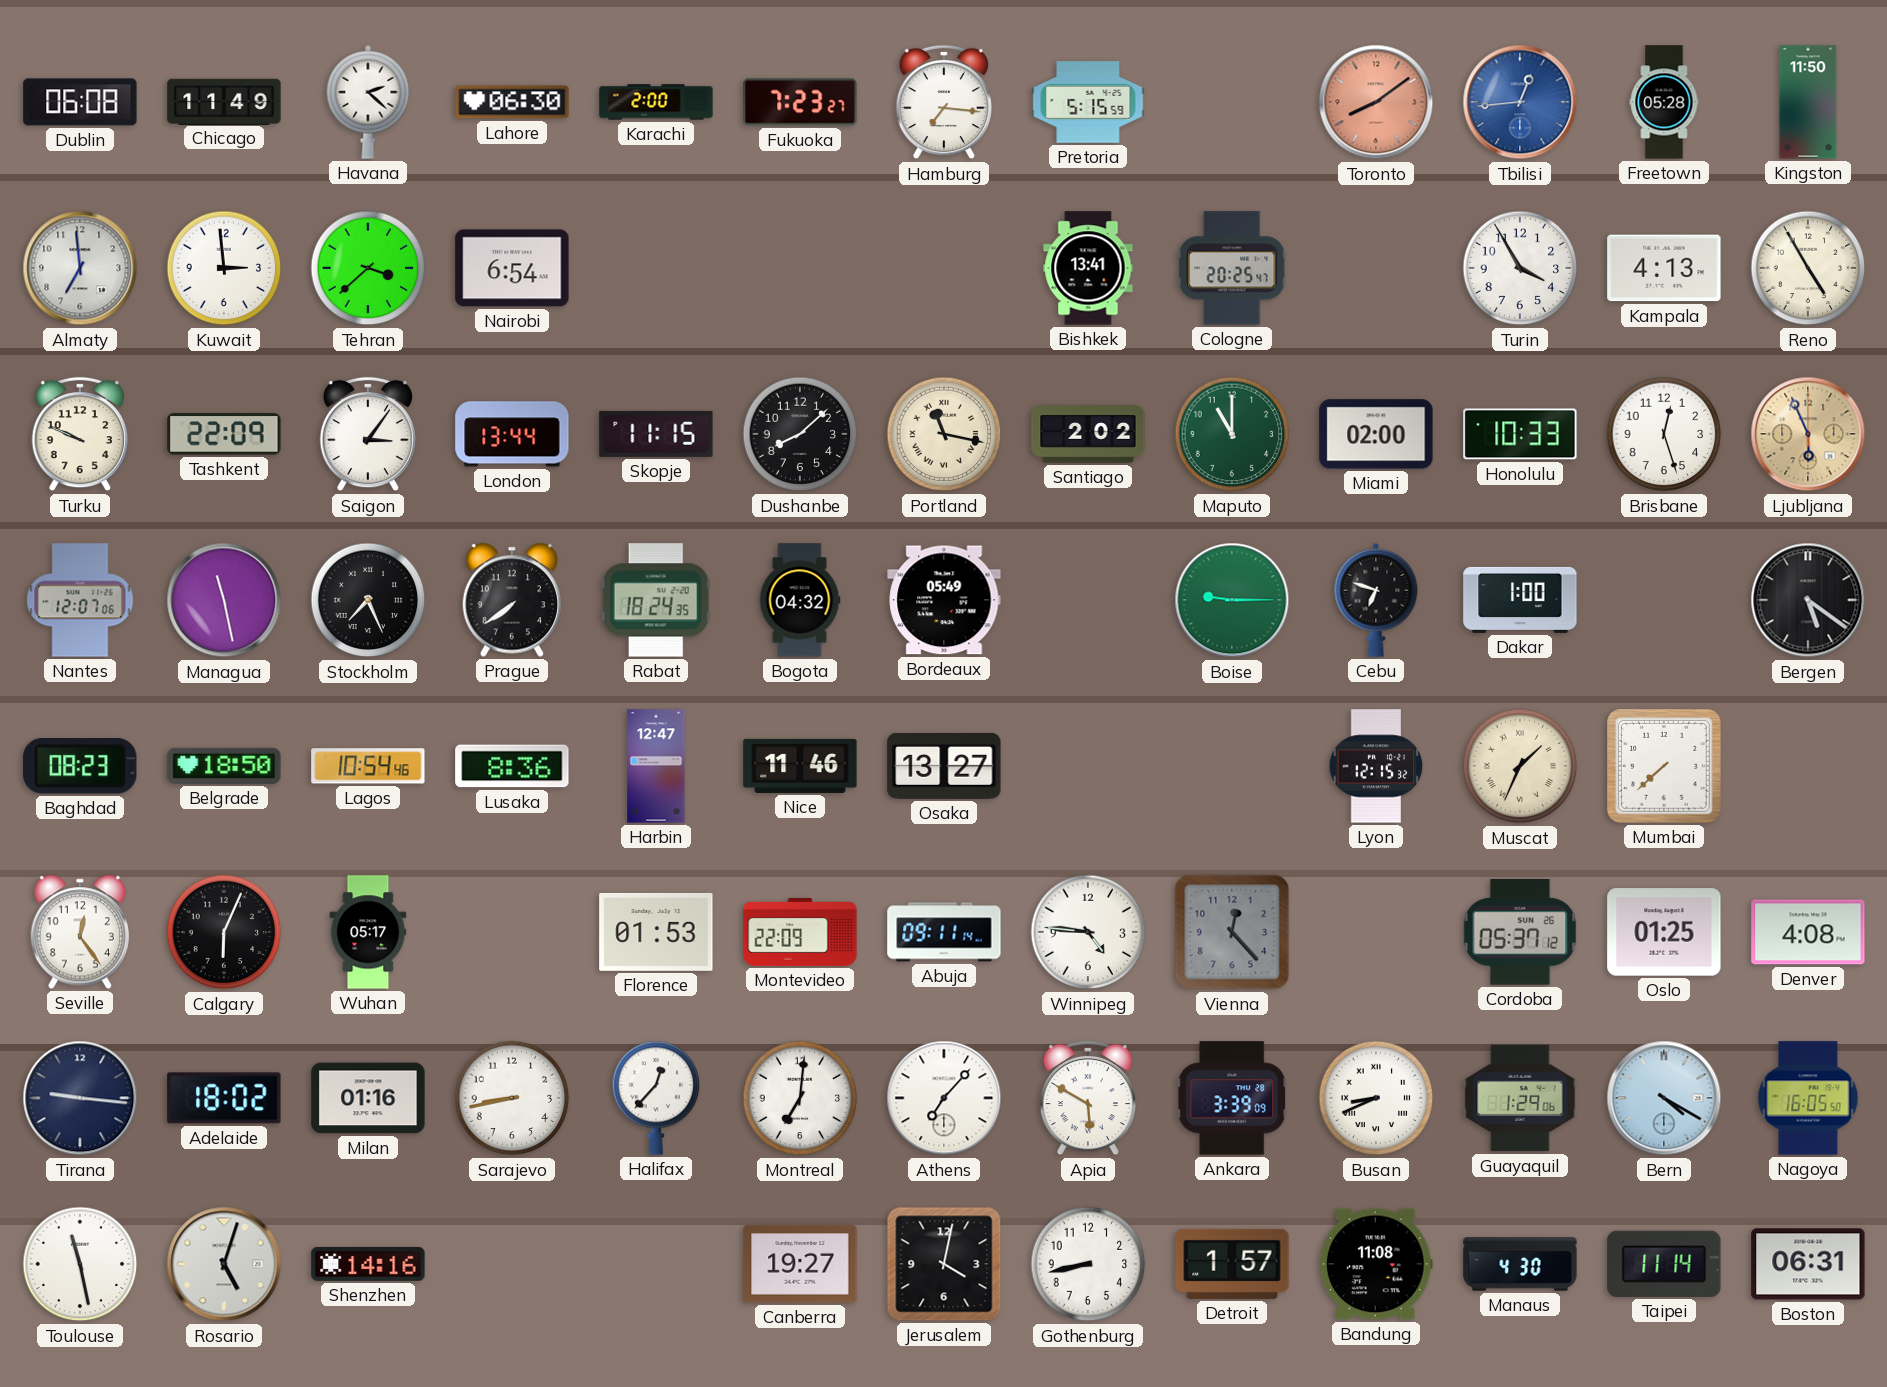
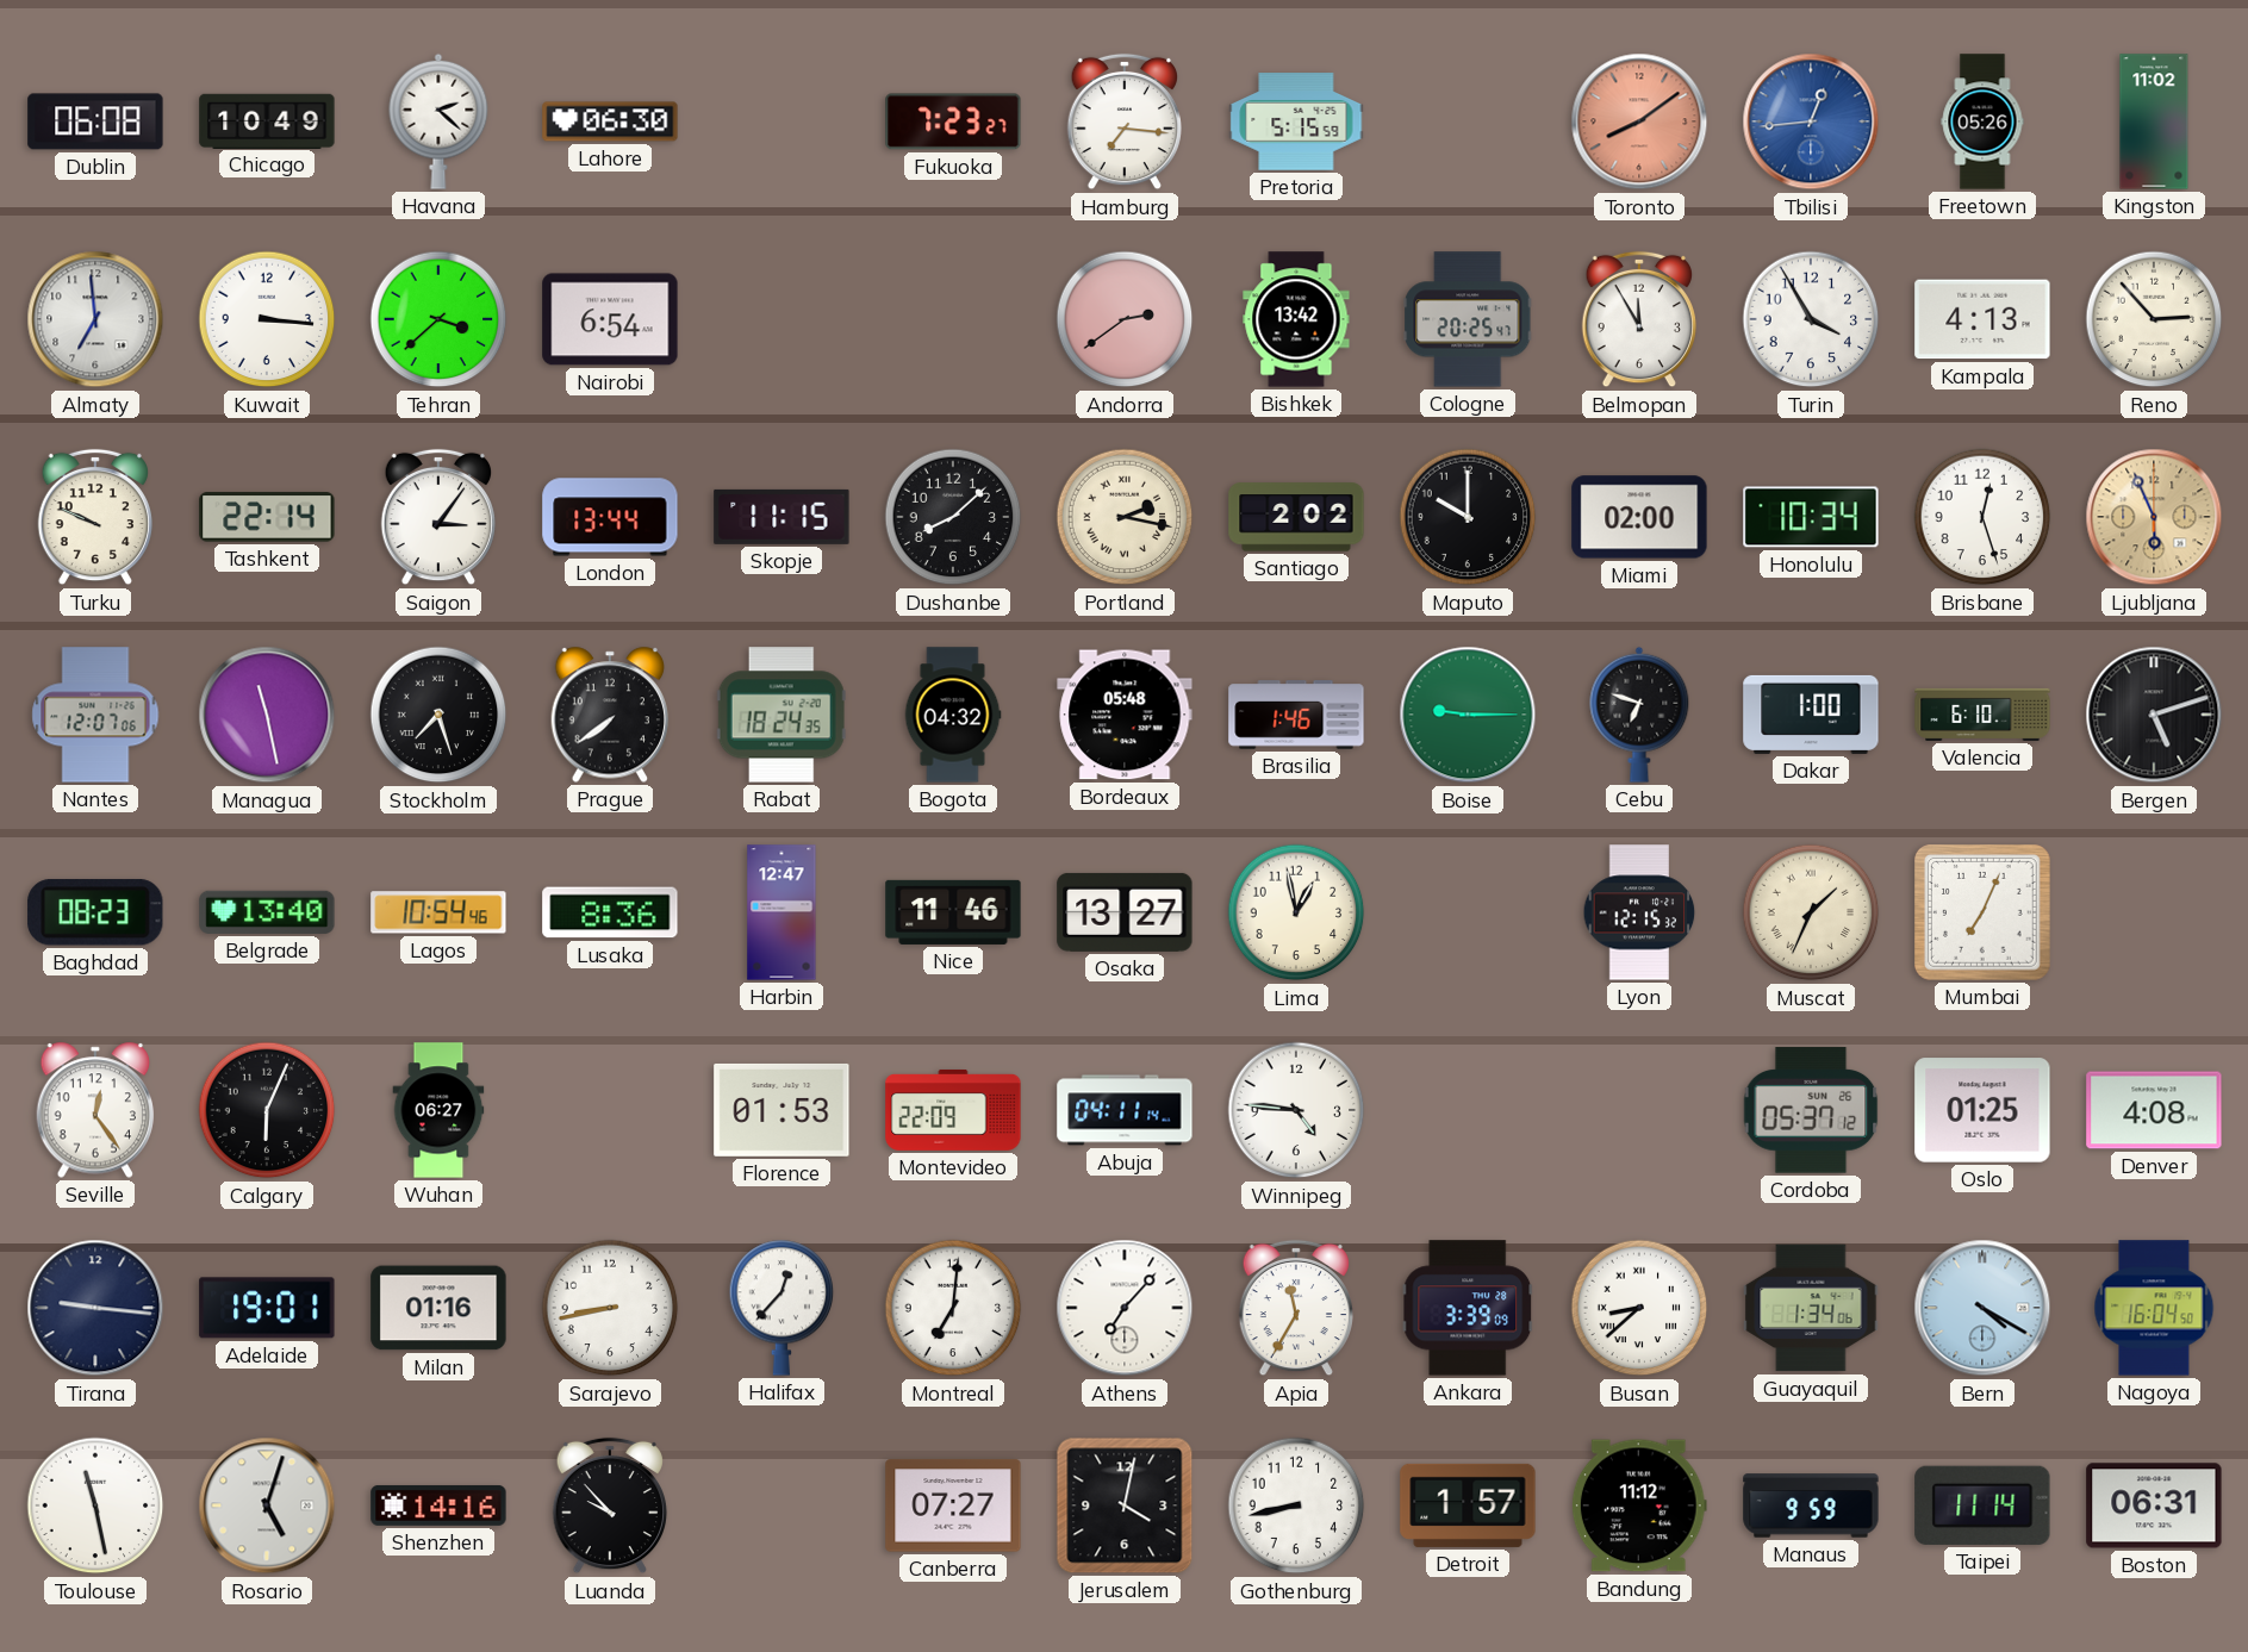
Chicago: 11:49 -> 10:49
Karachi: 2:00 -> none
Freetown: 05:28 -> 05:26
Kingston: 11:50 -> 11:02
Kuwait: 2:59 -> 3:16
Andorra: none -> 2:39
Bishkek: 13:41 -> 13:42
Belmopan: none -> 11:55
Reno: 4:55 -> 2:53
Tashkent: 22:09 -> 22:14
Portland: 11:17 -> 2:17
Maputo: 11:00 -> 10:00
Maputo dial: green -> black
Honolulu: 10:33 -> 10:34
Stockholm: 7:26 -> 7:27
Bordeaux: 05:49 -> 05:48
Brasilia: none -> 1:46
Valencia: none -> 6:10
Bergen: 5:21 -> 5:12
Belgrade: 18:50 -> 13:40
Lima: none -> 12:58
Mumbai: 7:38 -> 7:04
Wuhan: 05:17 -> 06:27
Abuja: 09:11 -> 04:11
Vienna: 12:23 -> none
Adelaide: 18:02 -> 19:01
Apia: 5:50 -> 11:35
Busan: 8:41 -> 8:38
Guayaquil: 1:29 -> 1:34
Nagoya: 16:05 -> 16:04
Luanda: none -> 9:53
Canberra: 19:27 -> 07:27
Bandung: 11:08 -> 11:12
Manaus: 4:30 -> 9:59
